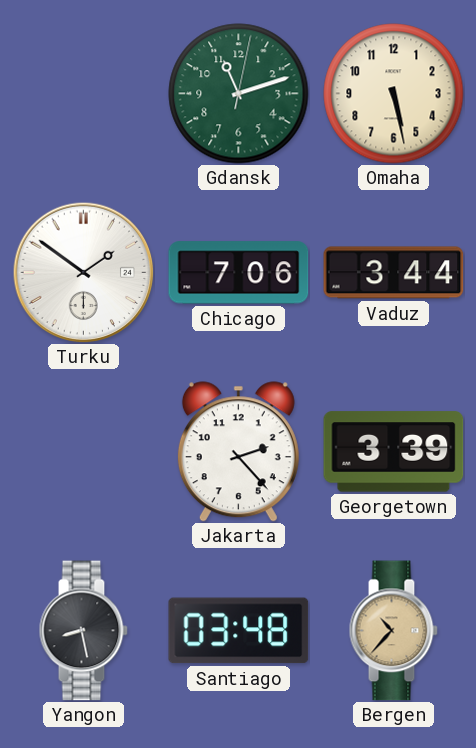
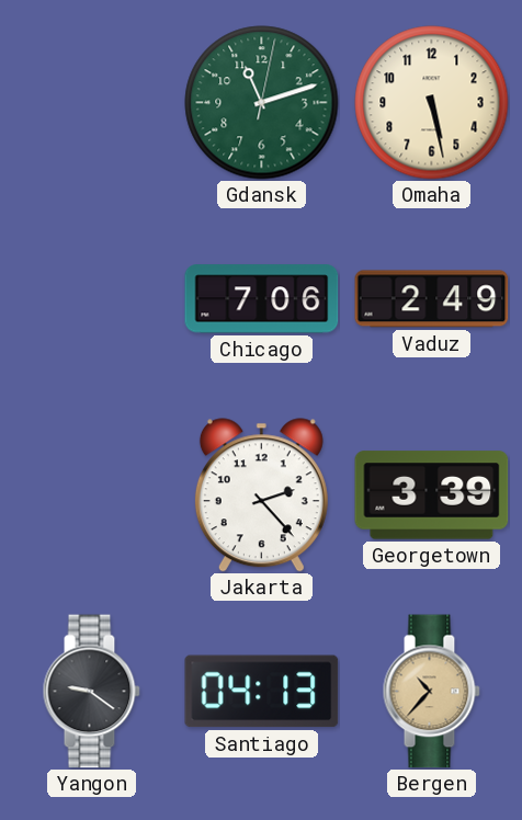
Turku: 1:51 -> none
Vaduz: 3:44 -> 2:49
Yangon: 8:28 -> 9:21
Santiago: 03:48 -> 04:13
